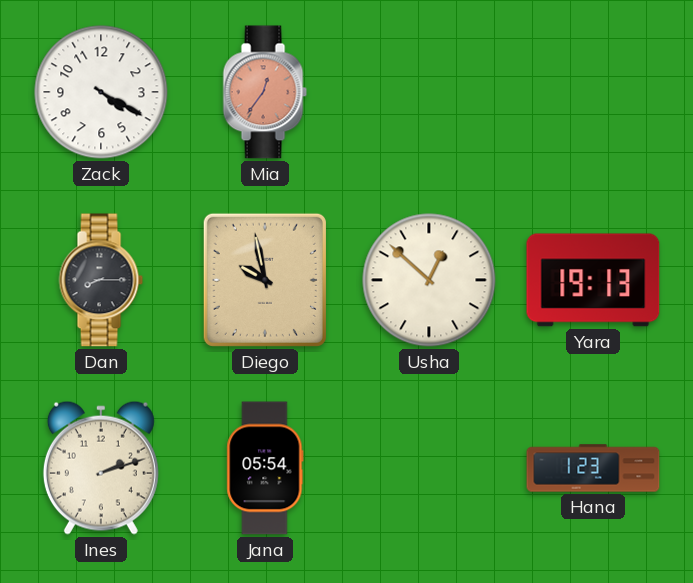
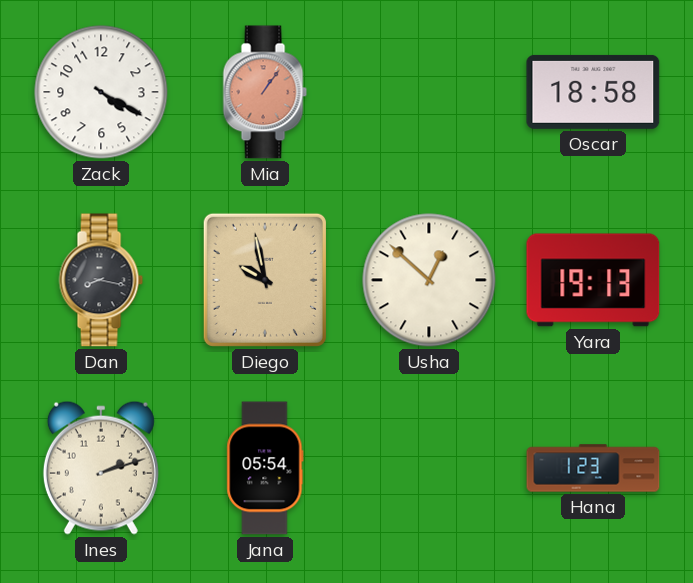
Mia: 12:36 -> 1:06
Oscar: none -> 18:58
Dan: 8:15 -> 8:17
